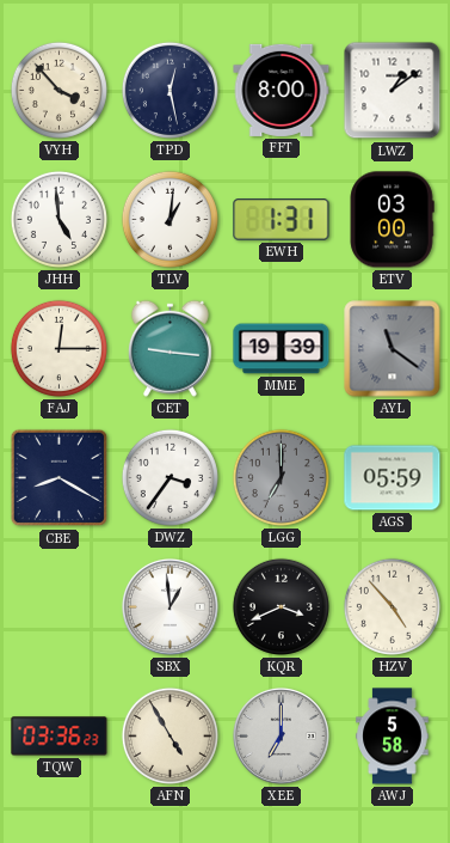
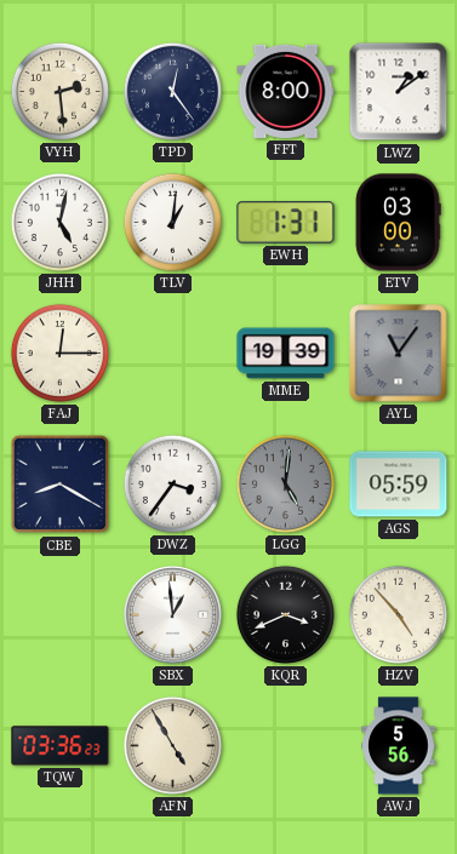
VYH: 3:53 -> 2:29
TPD: 12:28 -> 12:24
JHH: 4:59 -> 5:02
CET: 9:16 -> none
AYL: 11:21 -> 11:06
LGG: 7:00 -> 5:01
XEE: 7:00 -> none
AWJ: 5:58 -> 5:56
